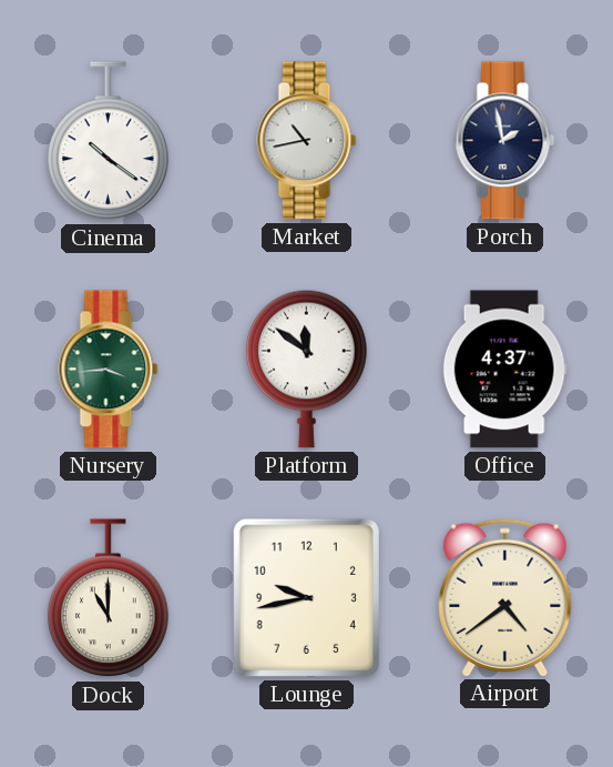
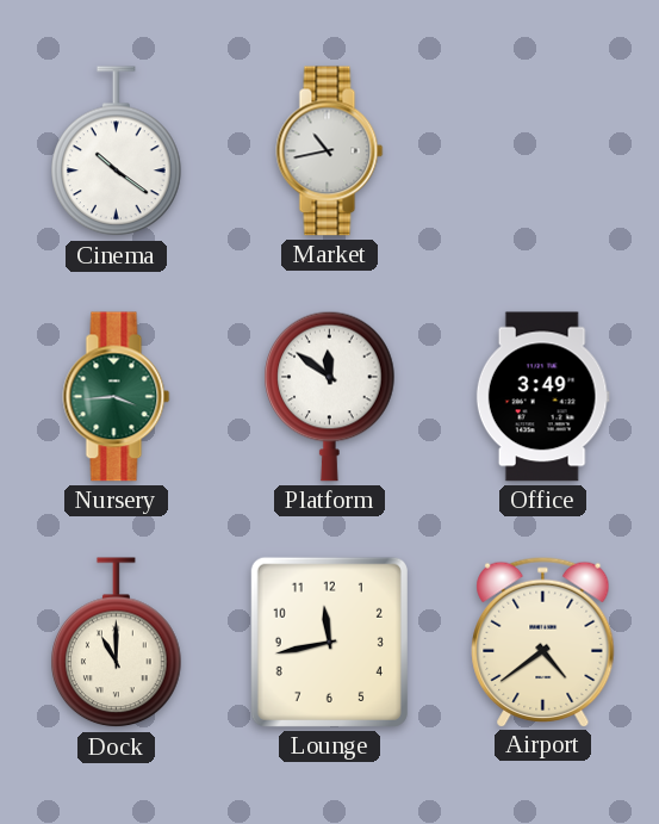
Porch: 1:58 -> none
Office: 4:37 -> 3:49
Lounge: 9:43 -> 11:43
